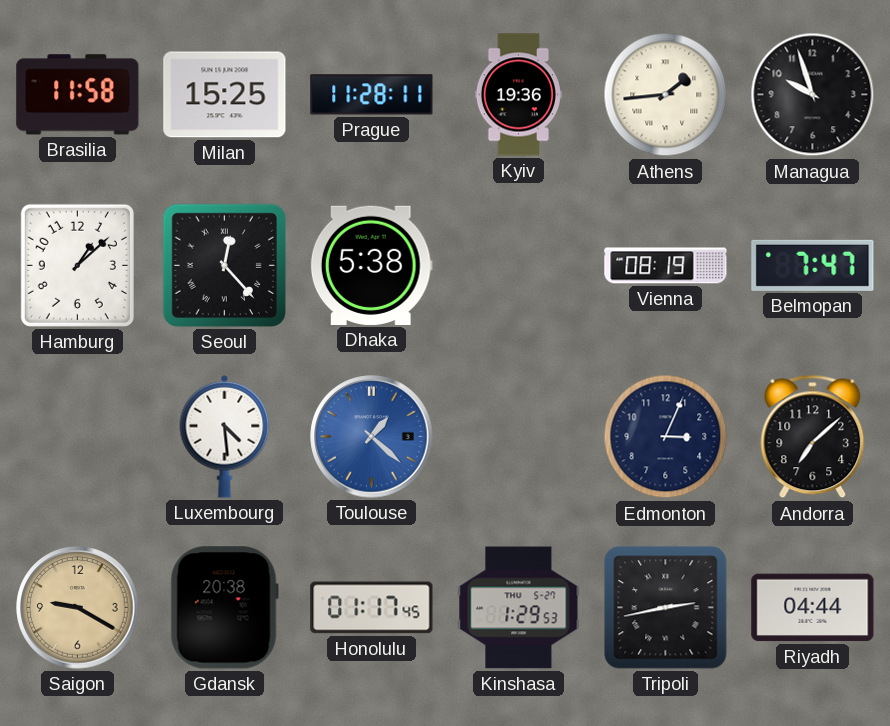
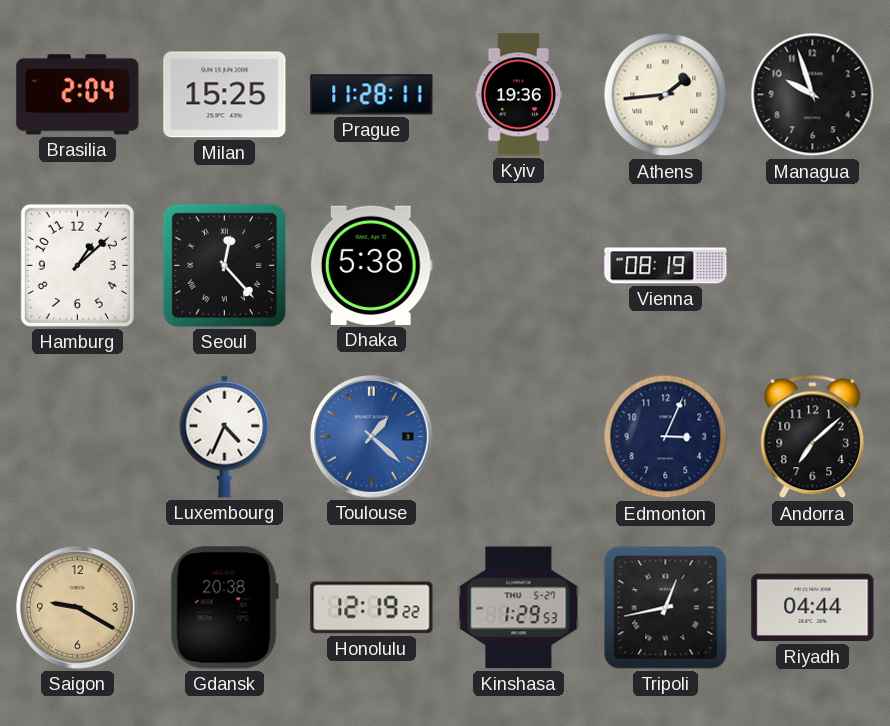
Brasilia: 11:58 -> 2:04
Belmopan: 7:47 -> none
Luxembourg: 4:29 -> 4:34
Honolulu: 01:17 -> 12:19
Tripoli: 2:43 -> 12:43
